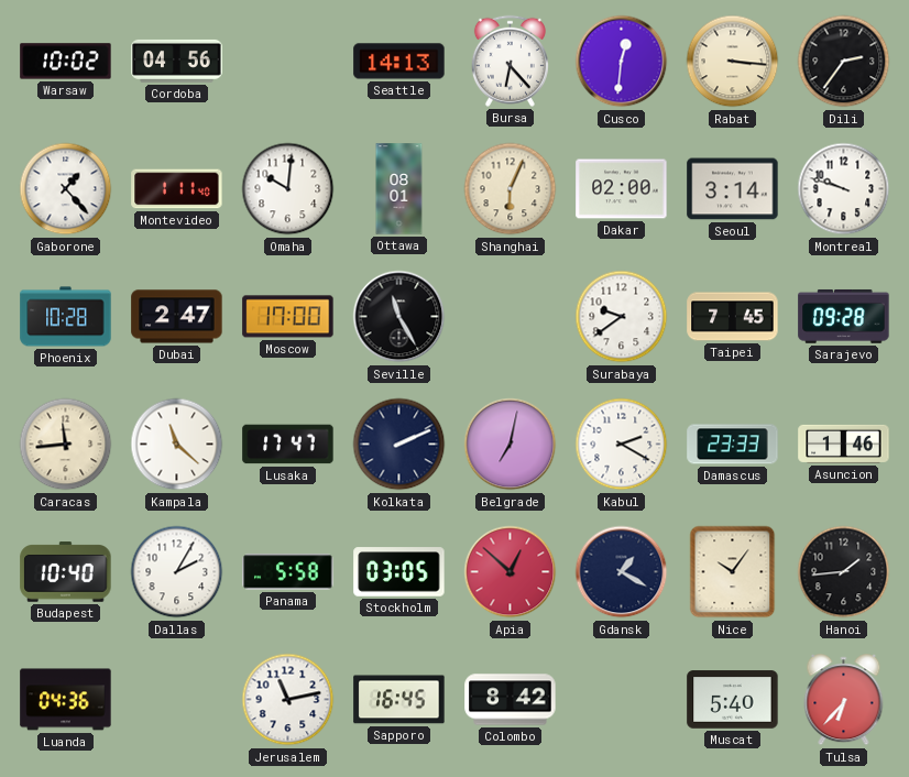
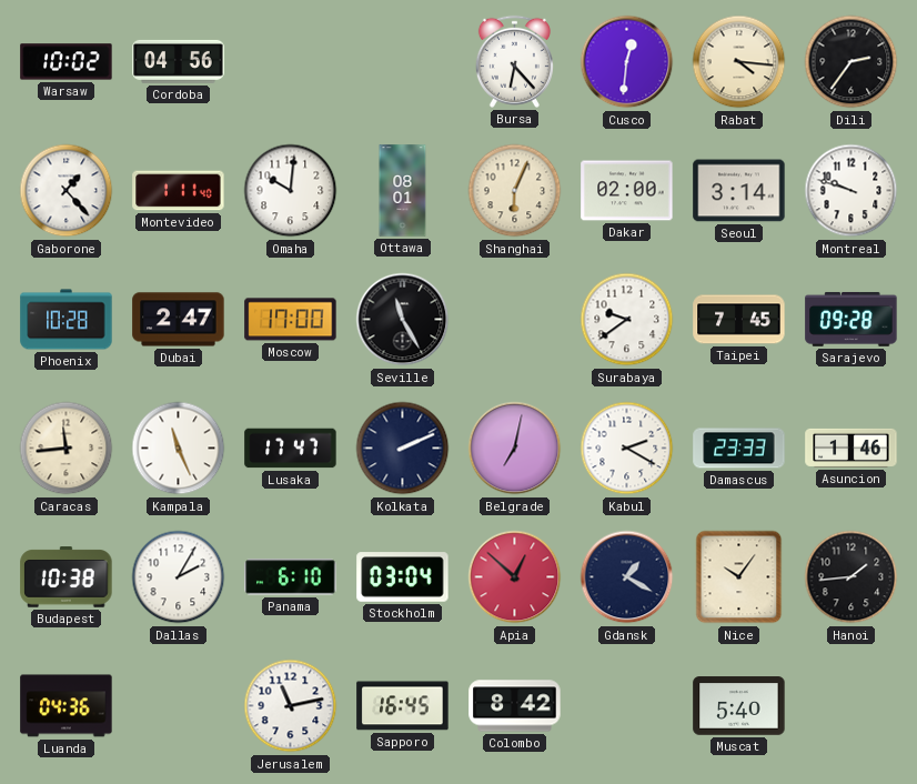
Seattle: 14:13 -> none
Rabat: 3:16 -> 4:16
Kampala: 11:22 -> 11:26
Budapest: 10:40 -> 10:38
Panama: 5:58 -> 6:10
Stockholm: 03:05 -> 03:04
Tulsa: 6:37 -> none
